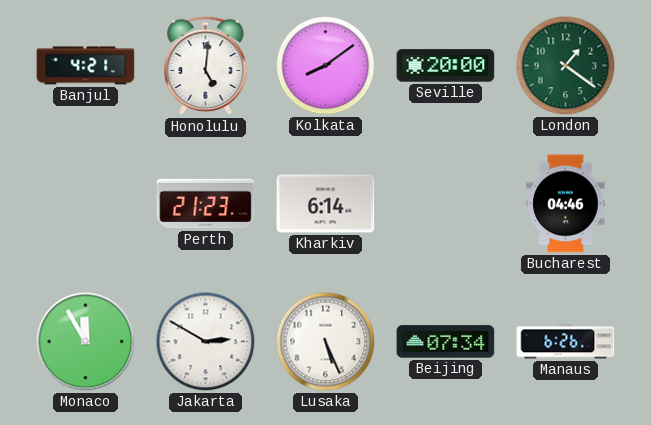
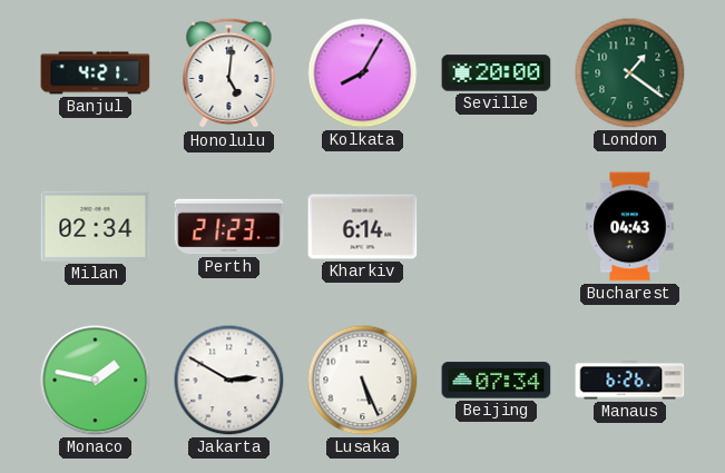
Kolkata: 8:09 -> 8:05
Milan: none -> 02:34
Bucharest: 04:46 -> 04:43
Monaco: 11:55 -> 1:47
